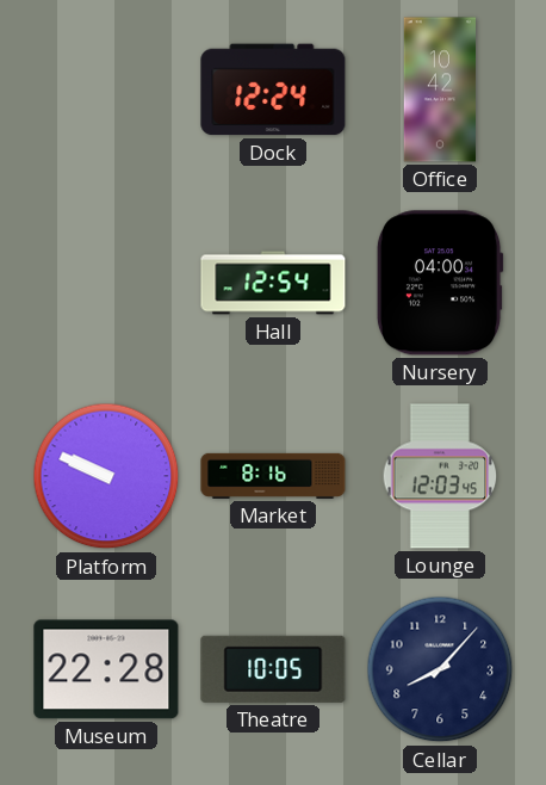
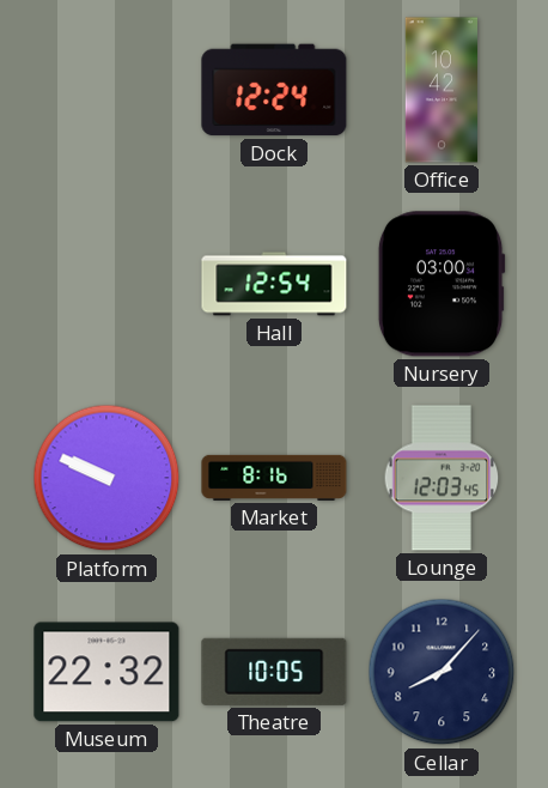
Nursery: 04:00 -> 03:00
Museum: 22:28 -> 22:32
